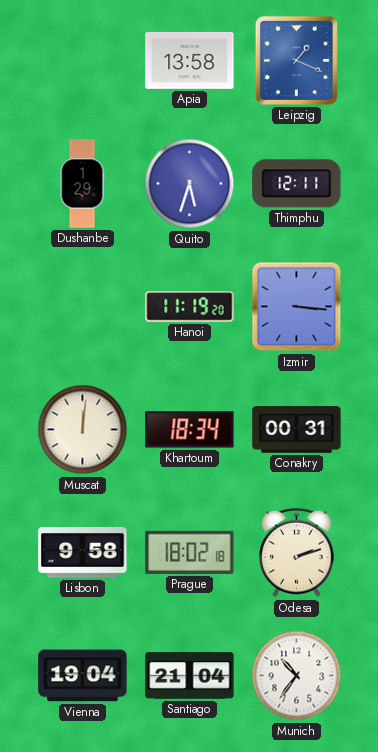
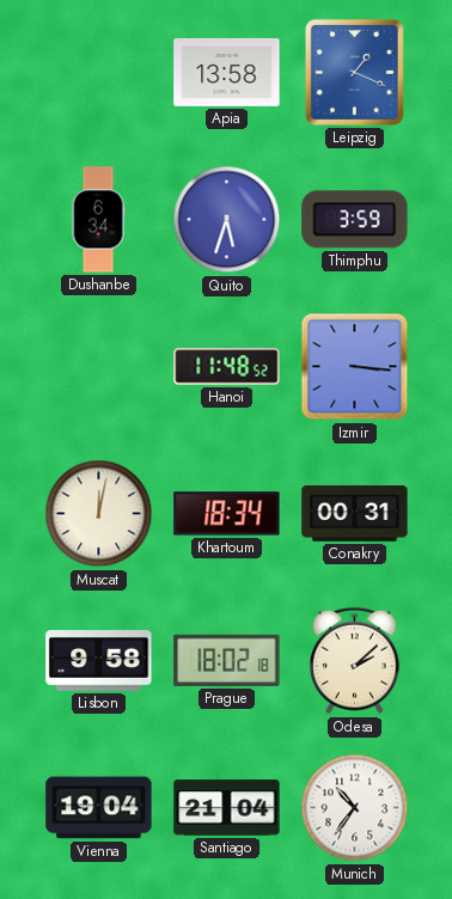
Dushanbe: 1:29 -> 6:34
Thimphu: 12:11 -> 3:59
Hanoi: 11:19 -> 11:48
Muscat: 12:01 -> 12:02
Odesa: 2:12 -> 2:08
